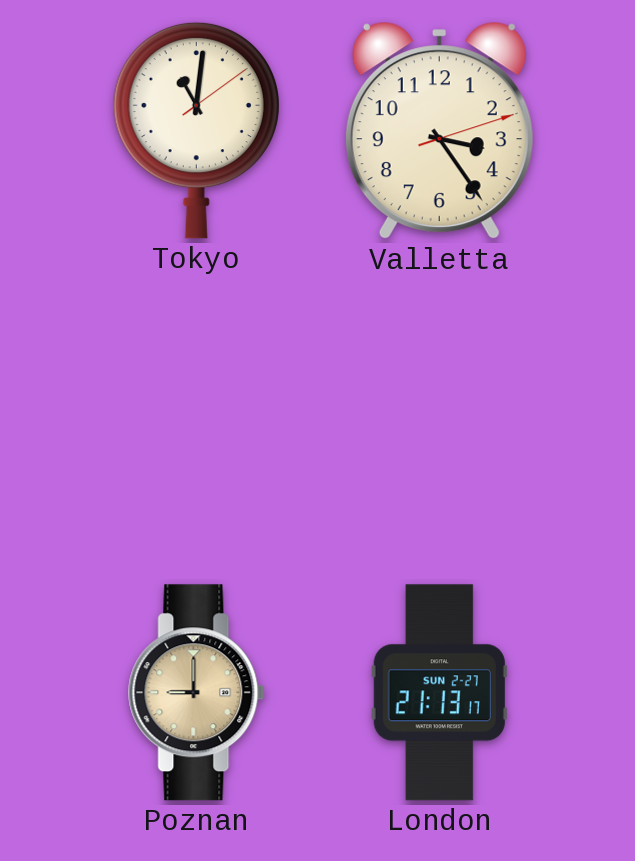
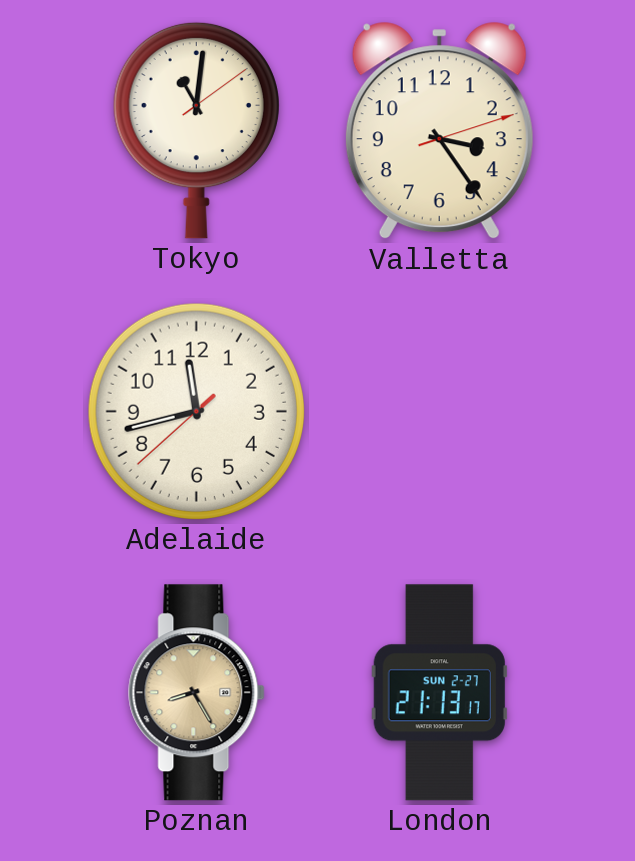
Adelaide: none -> 11:42
Poznan: 9:00 -> 8:25
